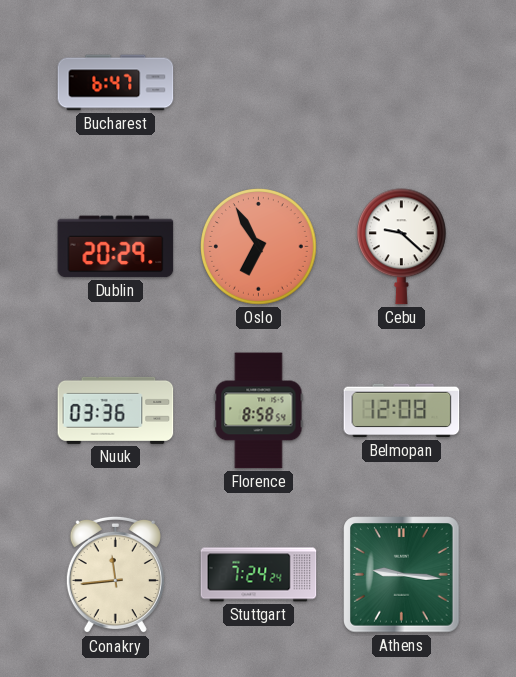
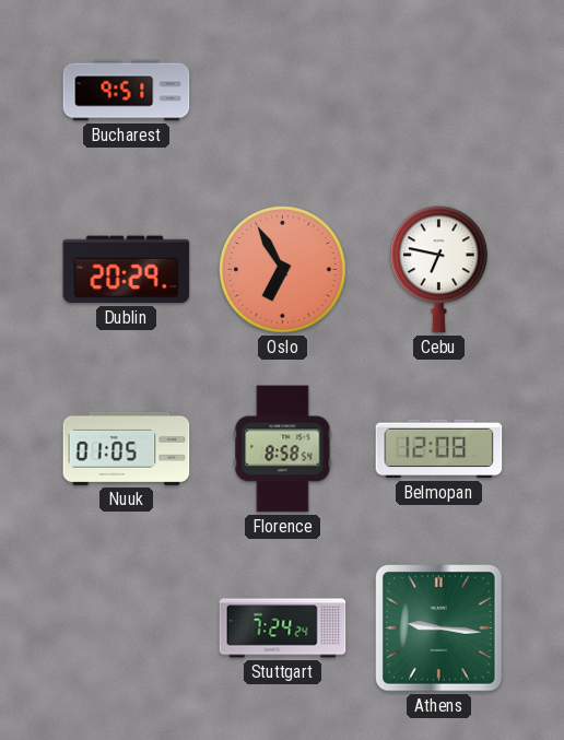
Bucharest: 6:47 -> 9:51
Cebu: 9:22 -> 6:47
Nuuk: 03:36 -> 01:05
Conakry: 11:44 -> none
